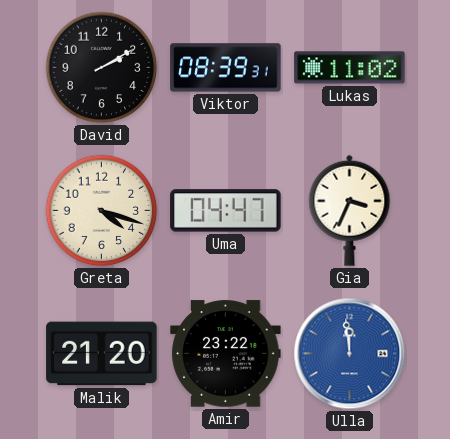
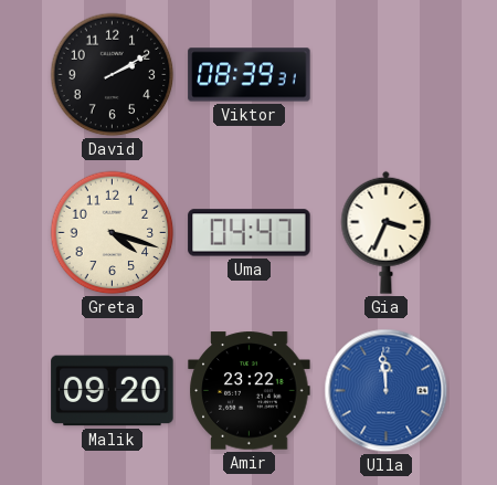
Lukas: 11:02 -> none
Malik: 21:20 -> 09:20
